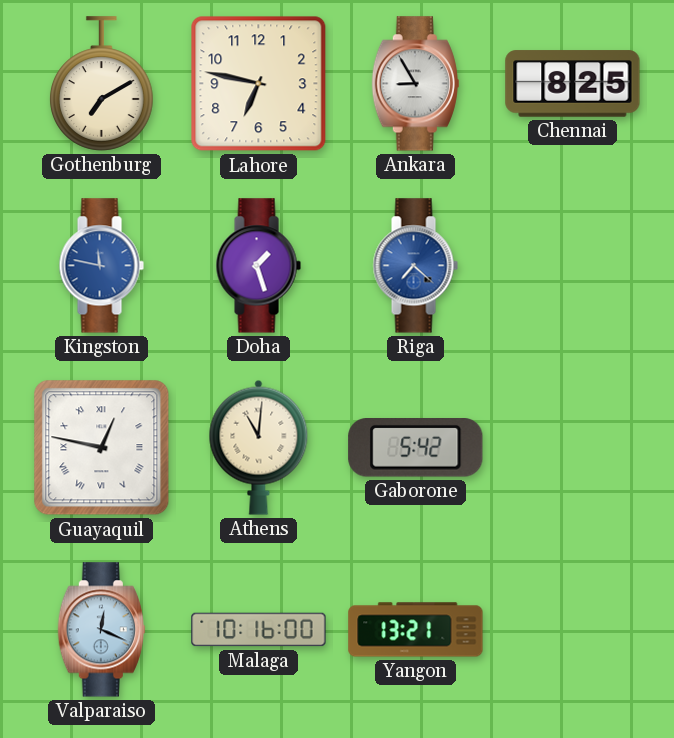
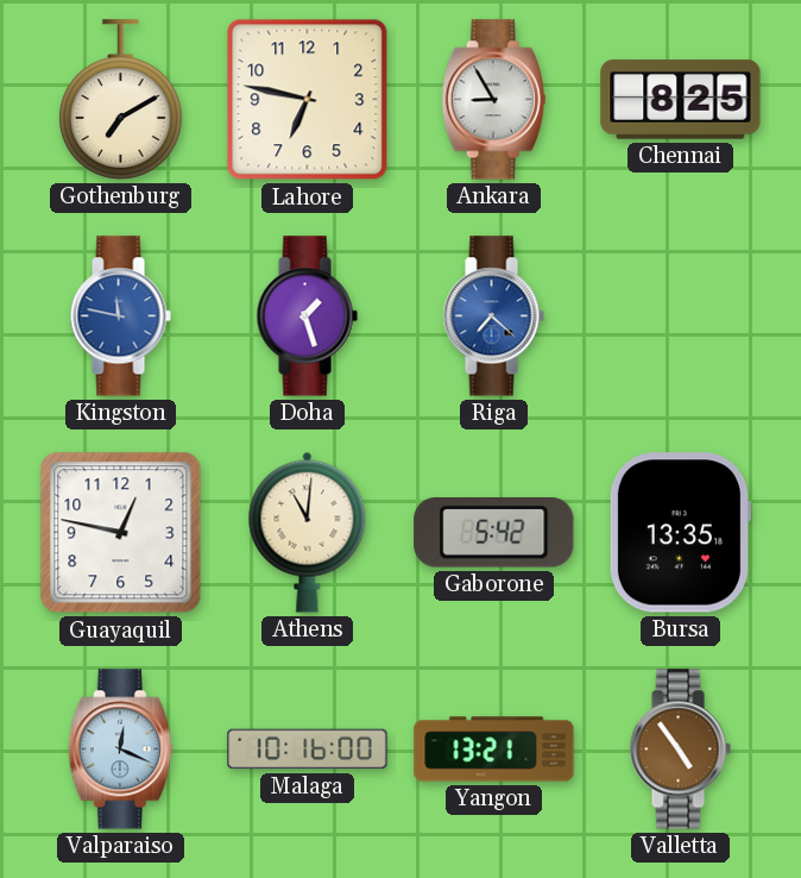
Guayaquil numerals: Roman -> Arabic
Bursa: none -> 13:35
Valletta: none -> 4:54
